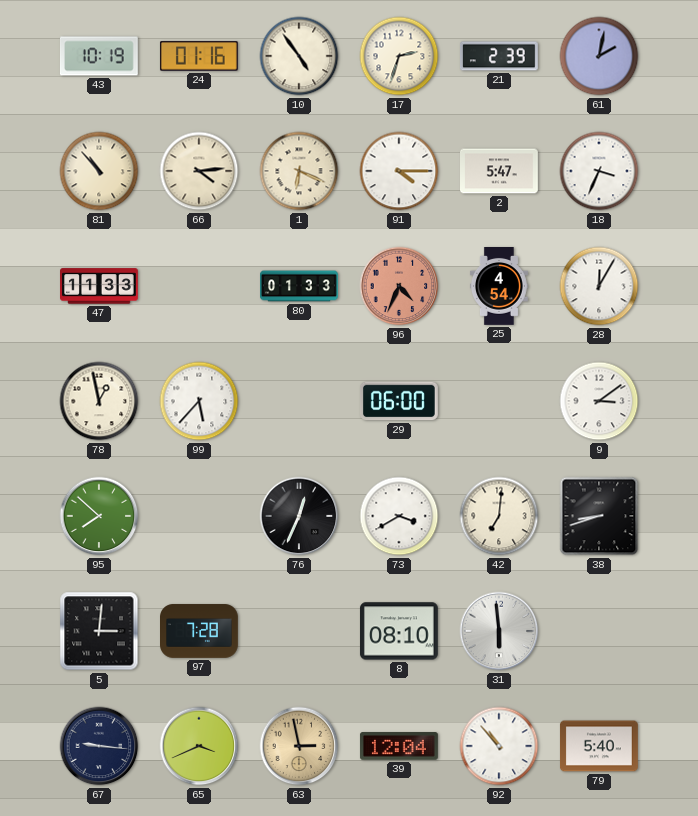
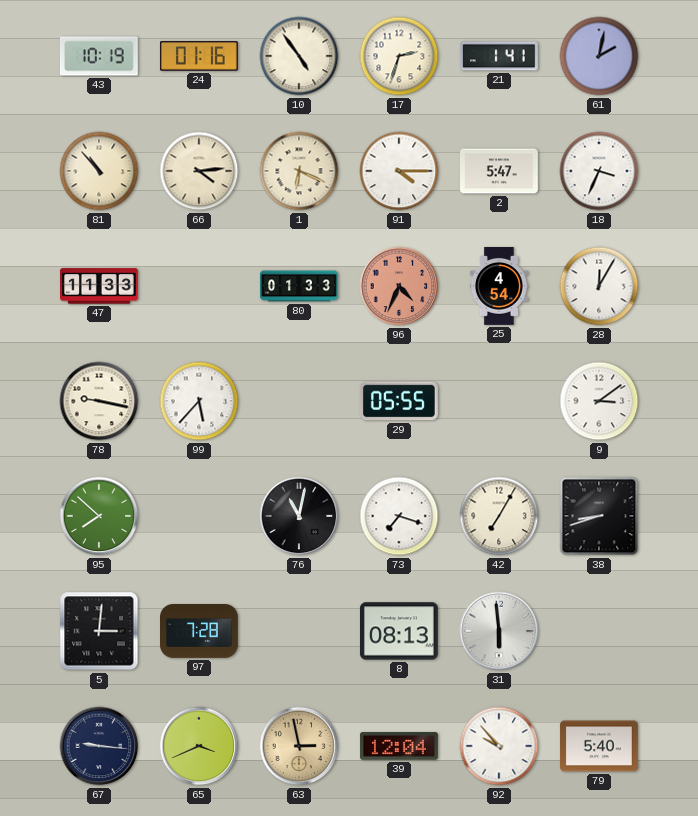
21: 2:39 -> 1:41
78: 12:58 -> 9:17
29: 06:00 -> 05:55
76: 12:34 -> 11:02
73: 3:40 -> 7:18
42: 7:01 -> 7:05
8: 08:10 -> 08:13
92: 10:53 -> 9:53
